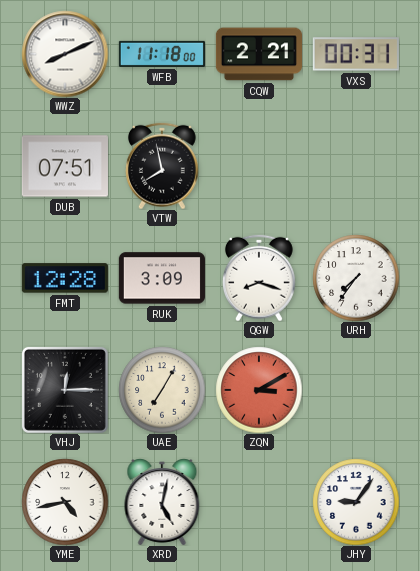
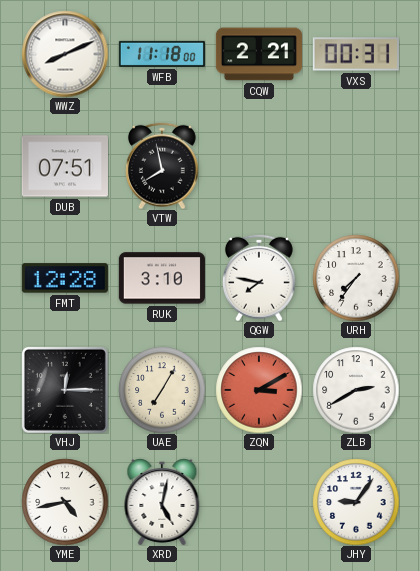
RUK: 3:09 -> 3:10
QGW: 8:18 -> 7:47
ZLB: none -> 2:40
